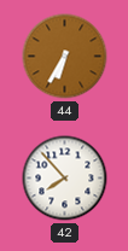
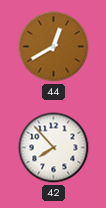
44: 6:35 -> 12:40
